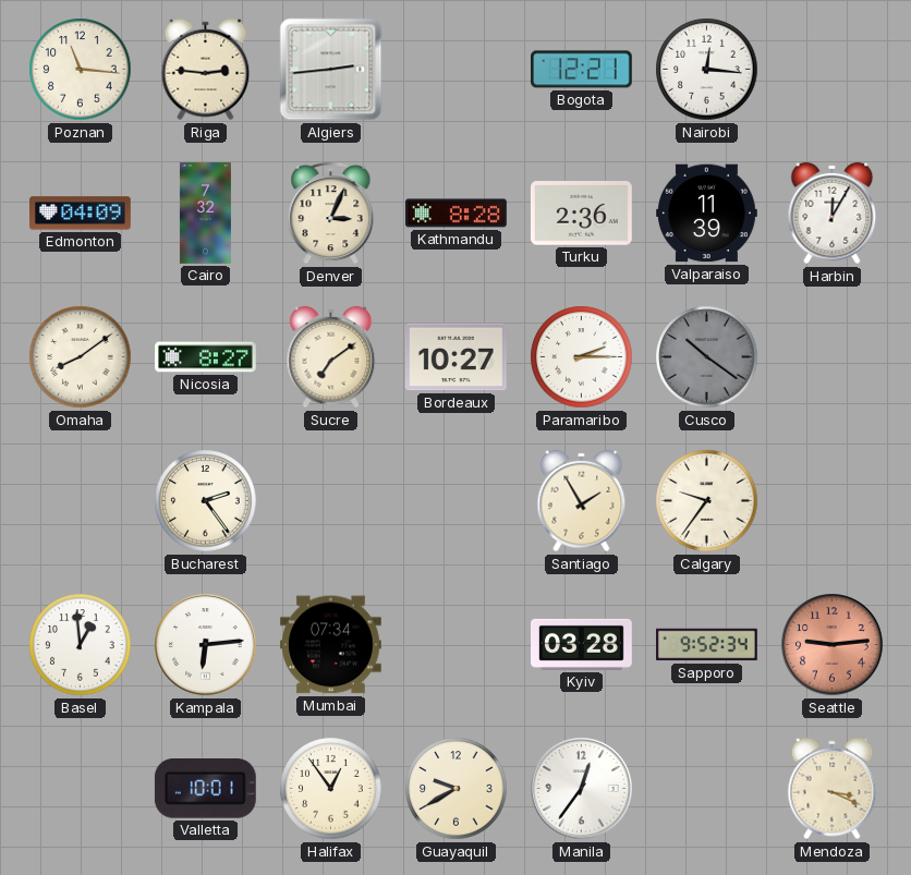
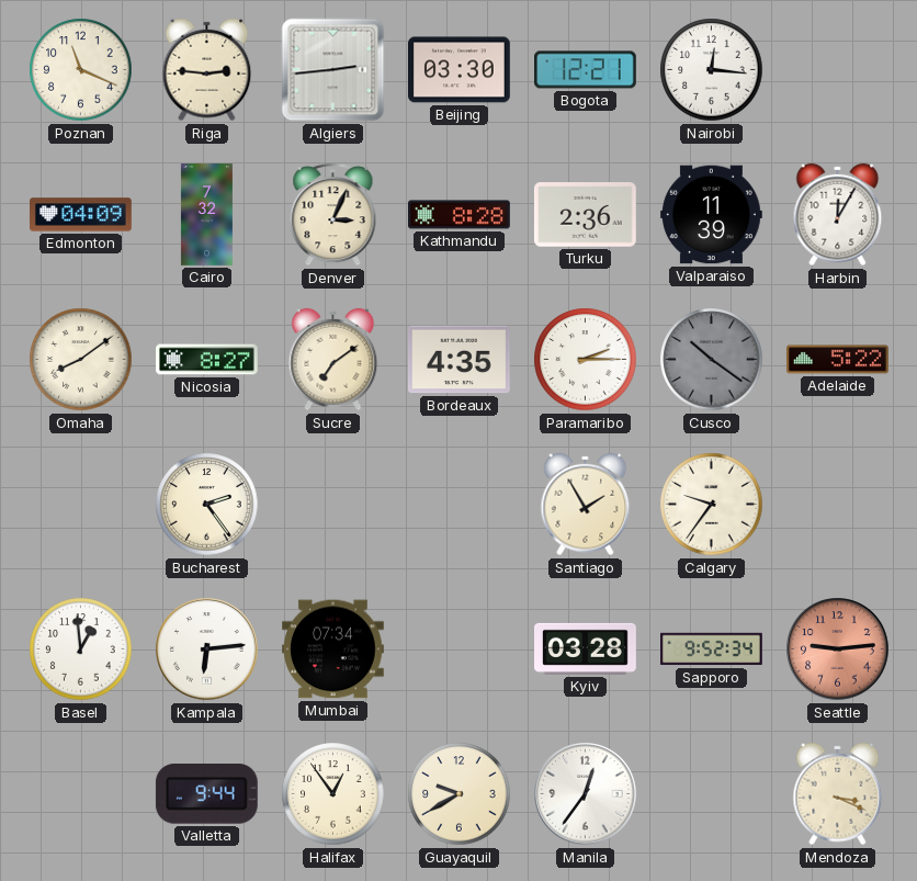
Poznan: 11:16 -> 11:19
Beijing: none -> 03:30
Bordeaux: 10:27 -> 4:35
Adelaide: none -> 5:22
Valletta: 10:01 -> 9:44
